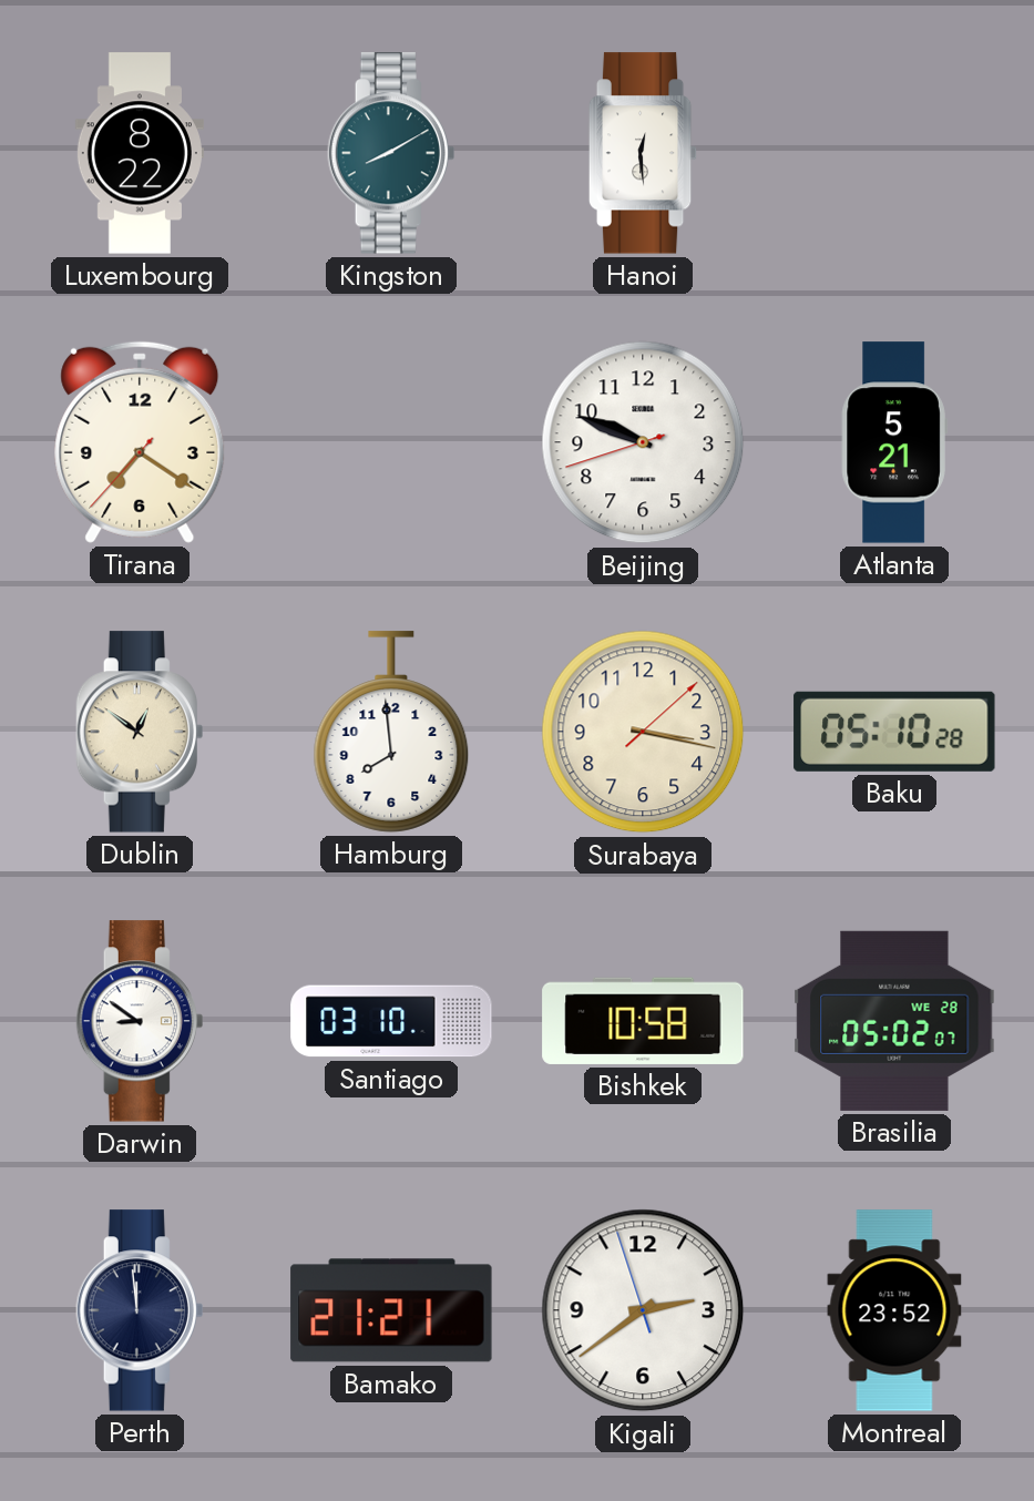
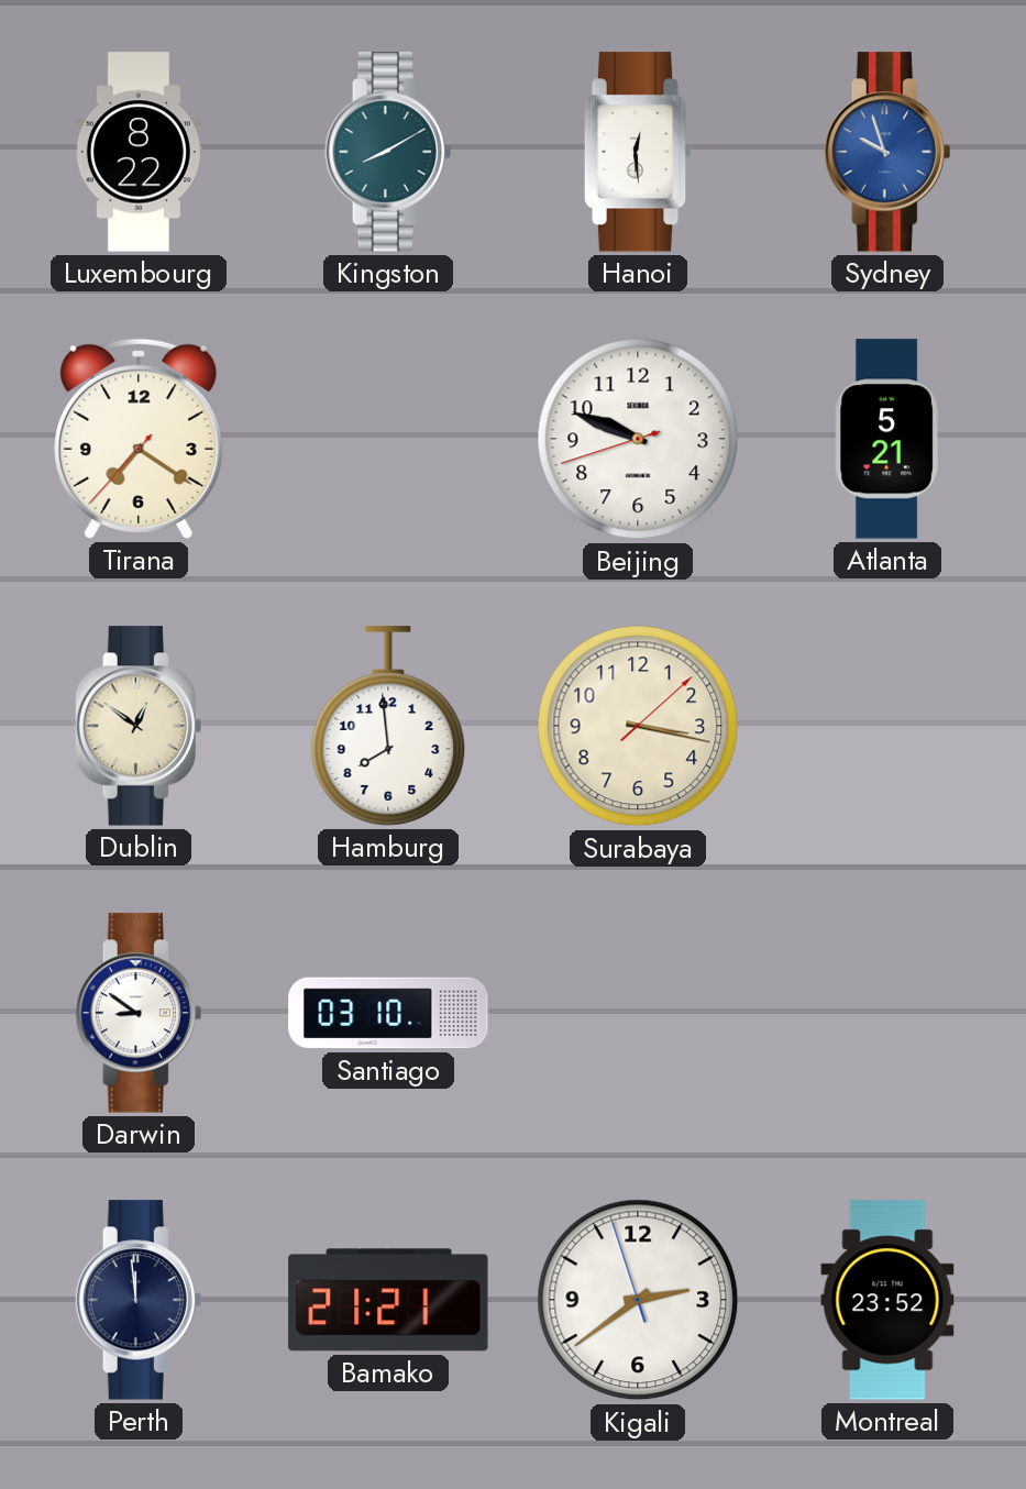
Sydney: none -> 9:57
Baku: 05:10 -> none
Bishkek: 10:58 -> none
Brasilia: 05:02 -> none
